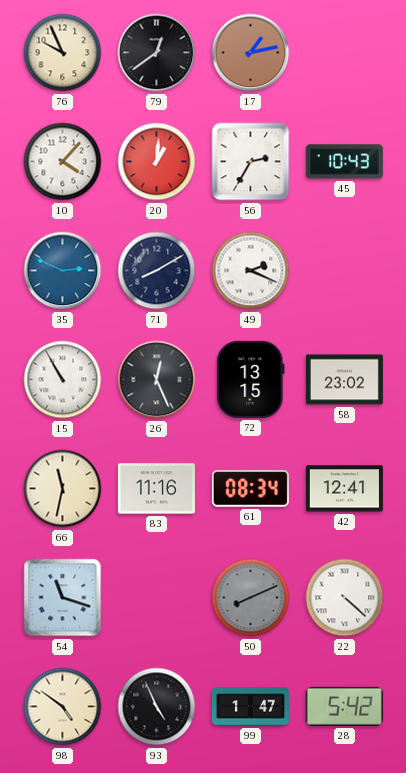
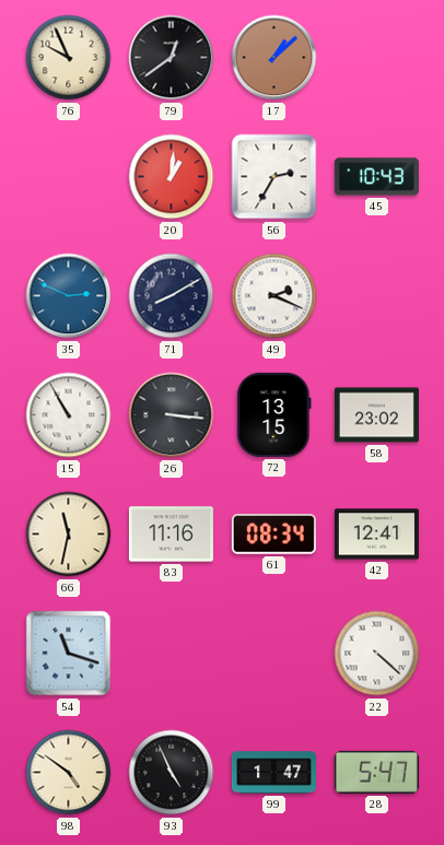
17: 1:13 -> 1:08
10: 4:07 -> none
26: 12:26 -> 3:16
50: 8:11 -> none
28: 5:42 -> 5:47
